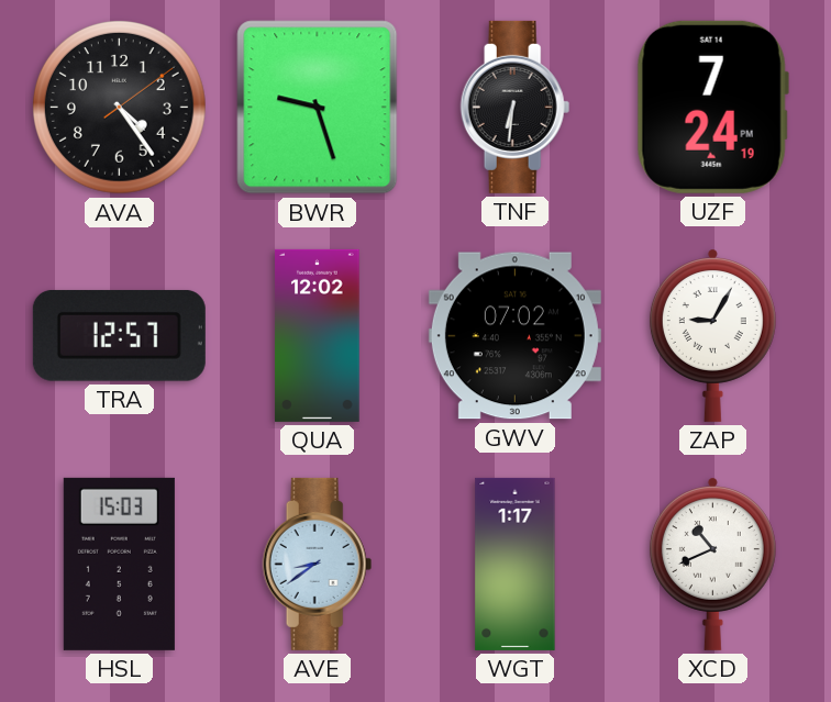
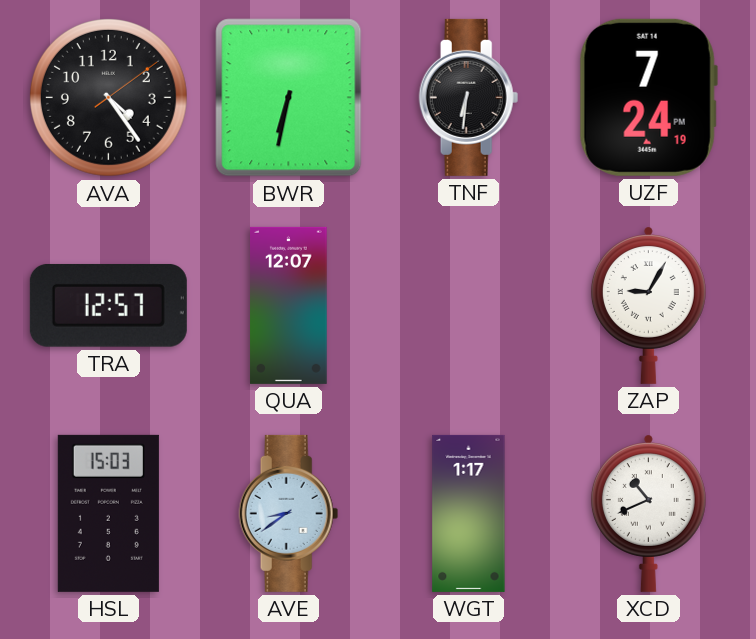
BWR: 9:27 -> 6:32
QUA: 12:02 -> 12:07
GWV: 07:02 -> none
